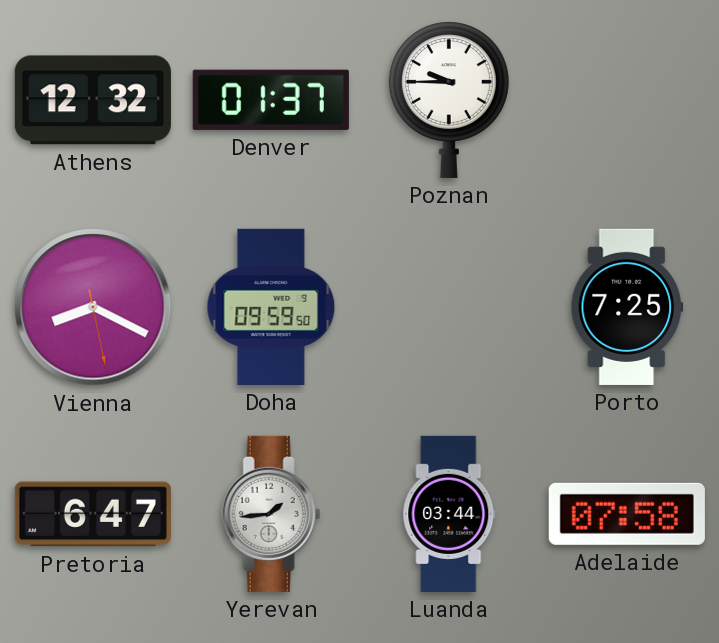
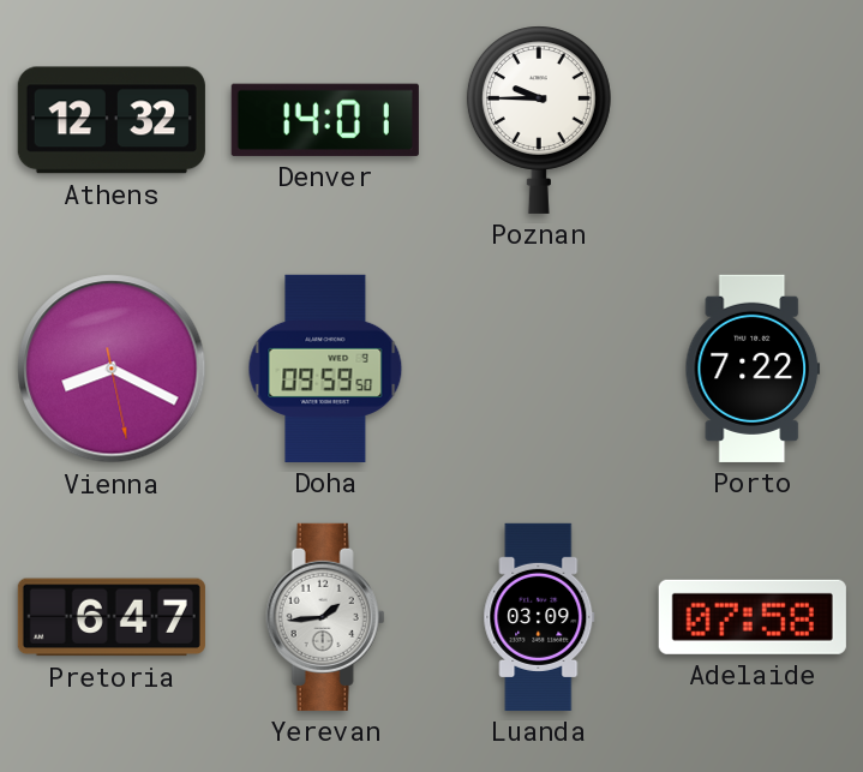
Denver: 01:37 -> 14:01
Porto: 7:25 -> 7:22
Luanda: 03:44 -> 03:09
